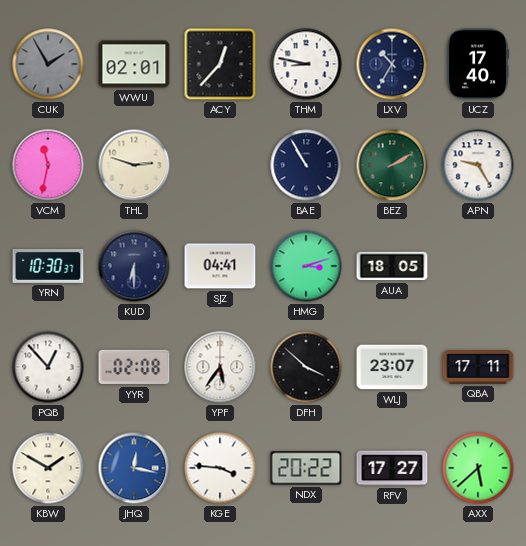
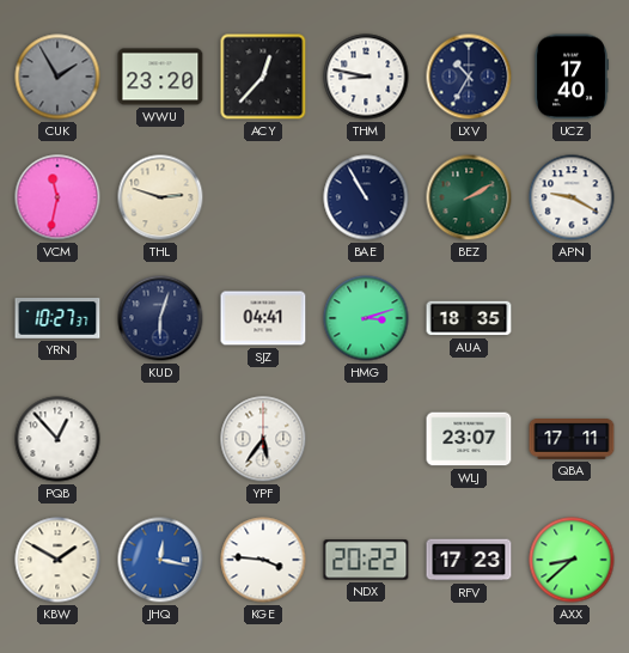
WWU: 02:01 -> 23:20
APN: 9:25 -> 9:20
YRN: 10:30 -> 10:27
KUD: 6:30 -> 6:03
AUA: 18:05 -> 18:35
YYR: 02:08 -> none
DFH: 3:52 -> none
RFV: 17:27 -> 17:23
AXX: 5:38 -> 8:38
